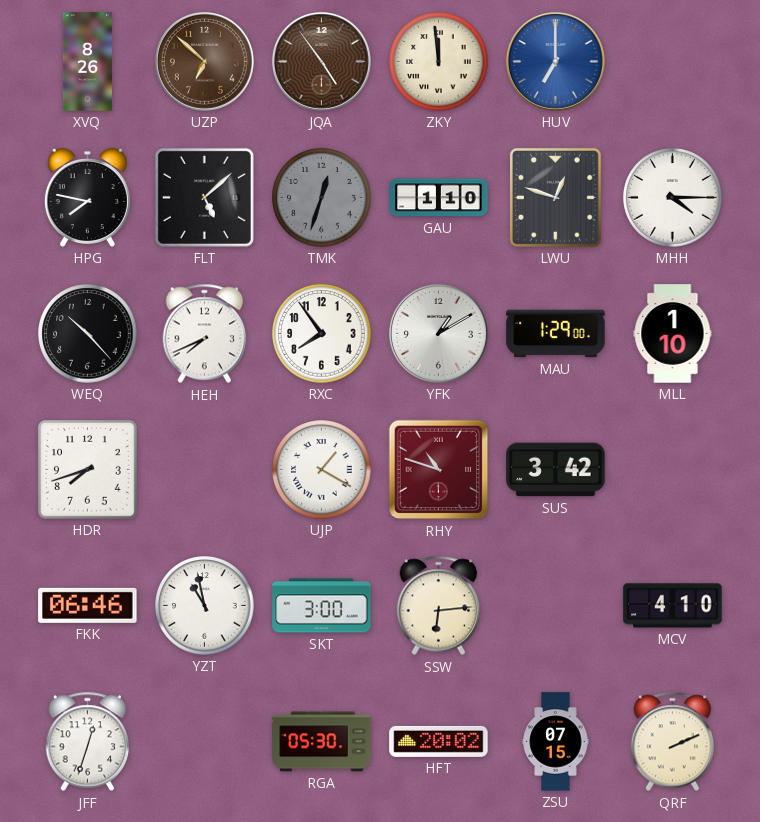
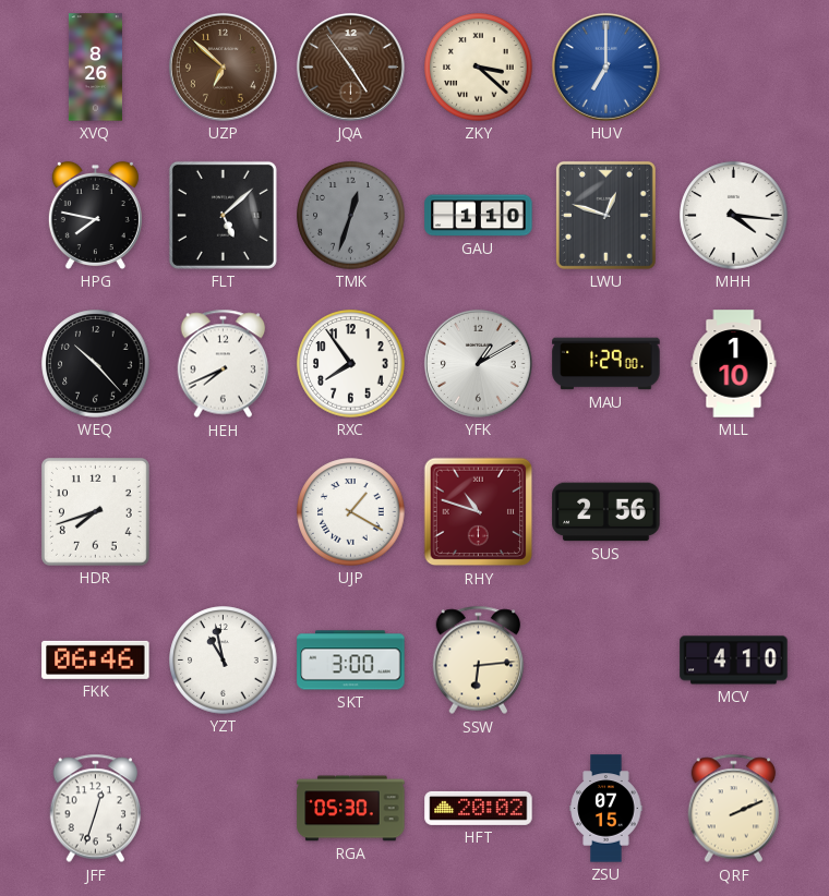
ZKY: 11:59 -> 3:22
MHH: 4:15 -> 4:16
SUS: 3:42 -> 2:56
